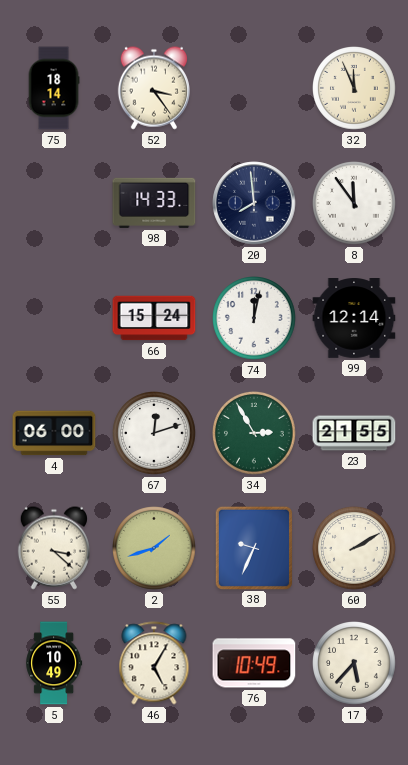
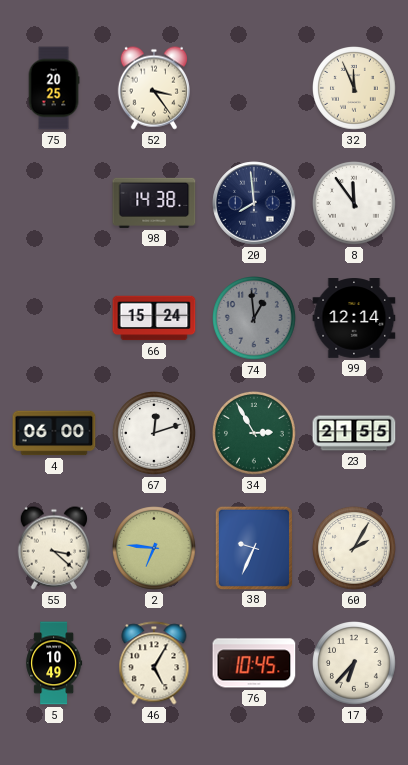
75: 18:14 -> 20:25
98: 14:33 -> 14:38
74: 12:02 -> 12:59
74 dial: white -> grey
2: 1:42 -> 6:46
60: 2:10 -> 2:05
76: 10:49 -> 10:45
17: 5:37 -> 6:37
